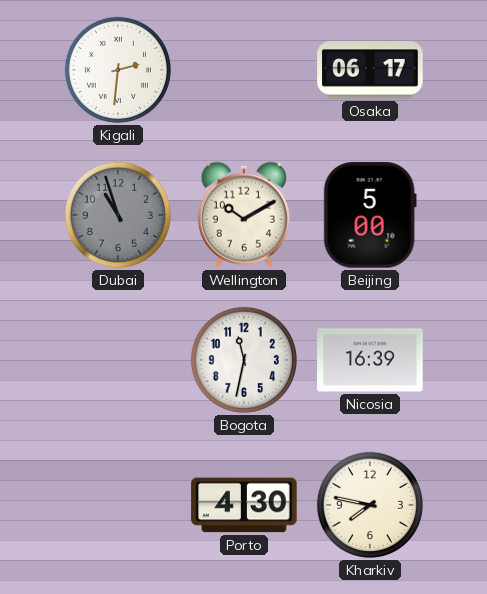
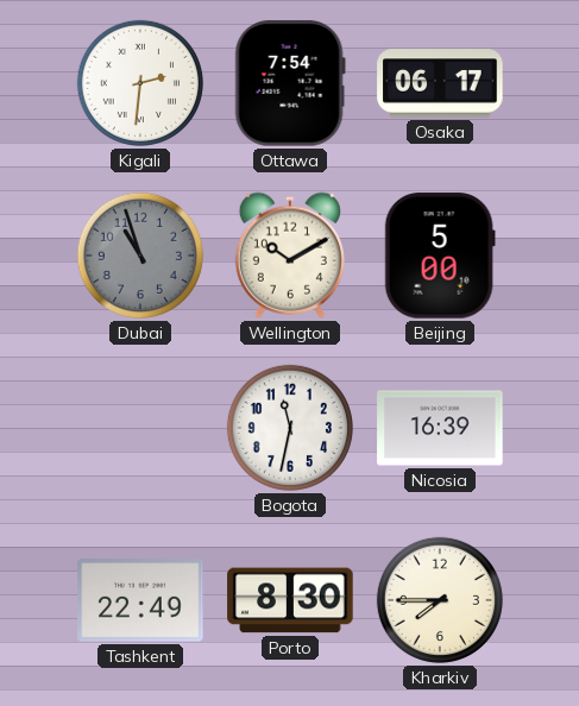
Ottawa: none -> 7:54
Tashkent: none -> 22:49
Porto: 4:30 -> 8:30
Kharkiv: 7:47 -> 7:45
